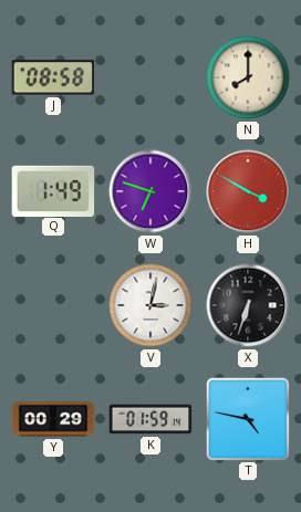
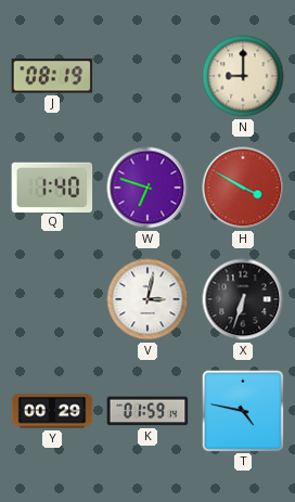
J: 08:58 -> 08:19
N: 8:00 -> 9:00
Q: 1:49 -> 1:40
